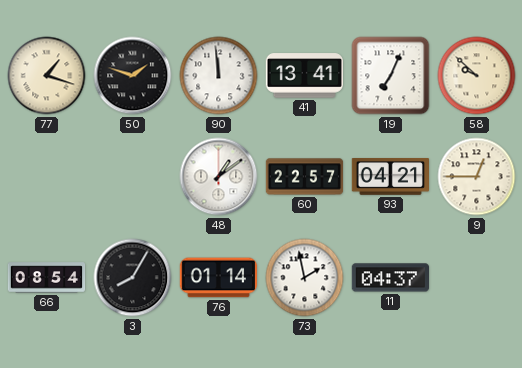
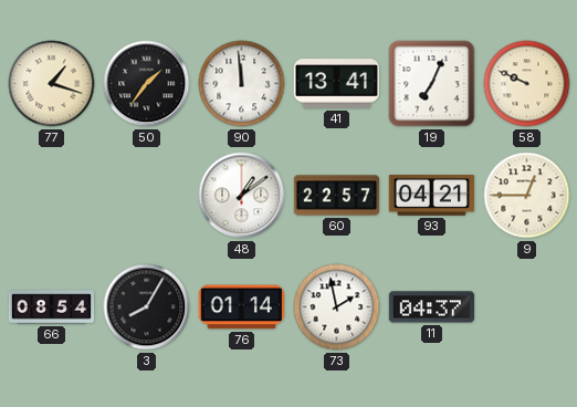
50: 1:48 -> 1:36
58: 9:52 -> 9:49
